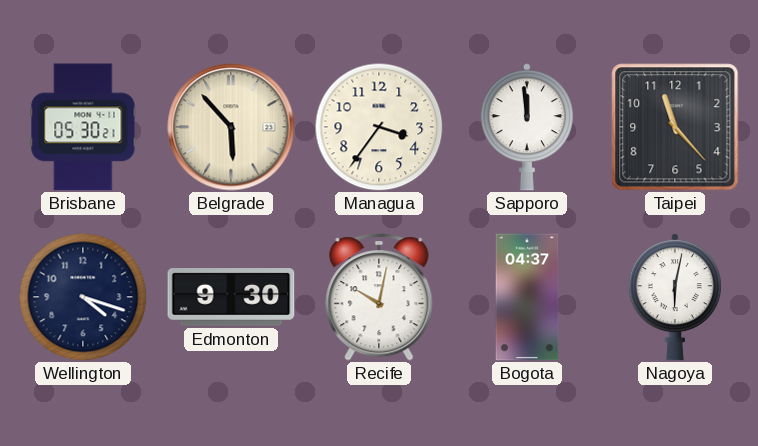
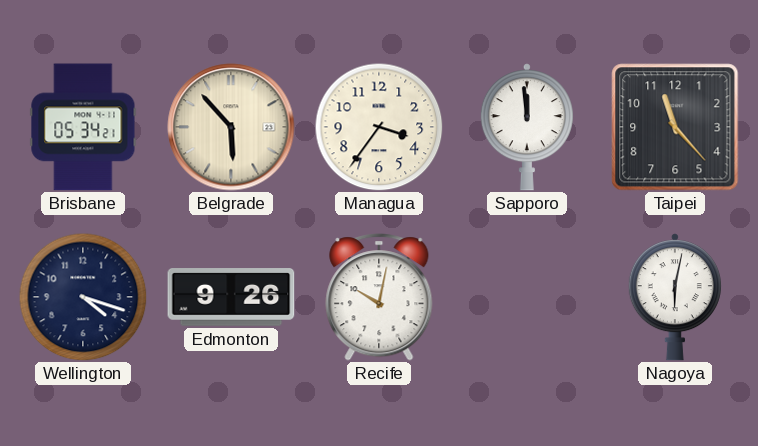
Brisbane: 05:30 -> 05:34
Edmonton: 9:30 -> 9:26
Bogota: 04:37 -> none
